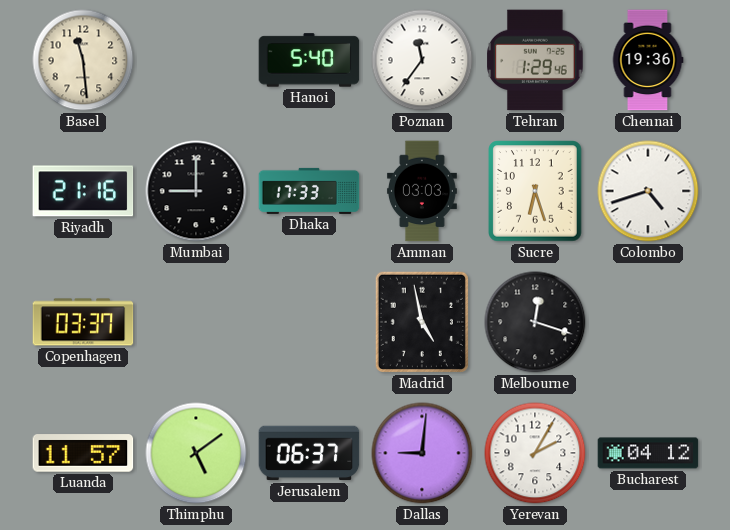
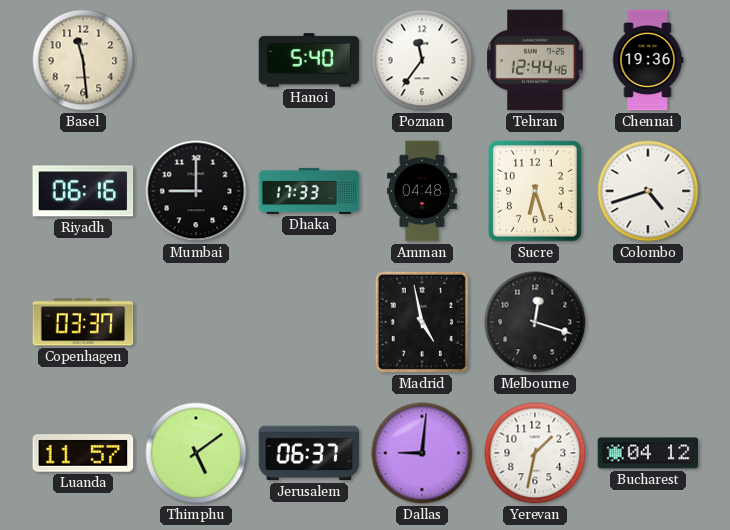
Tehran: 1:29 -> 12:44
Riyadh: 21:16 -> 06:16
Amman: 03:03 -> 04:48
Yerevan: 2:05 -> 1:32
